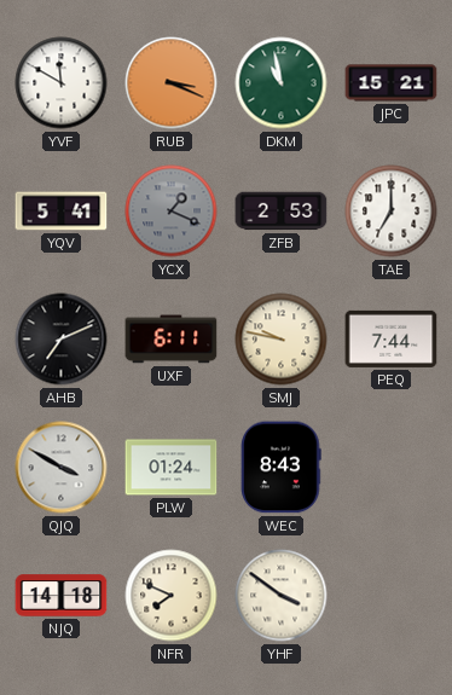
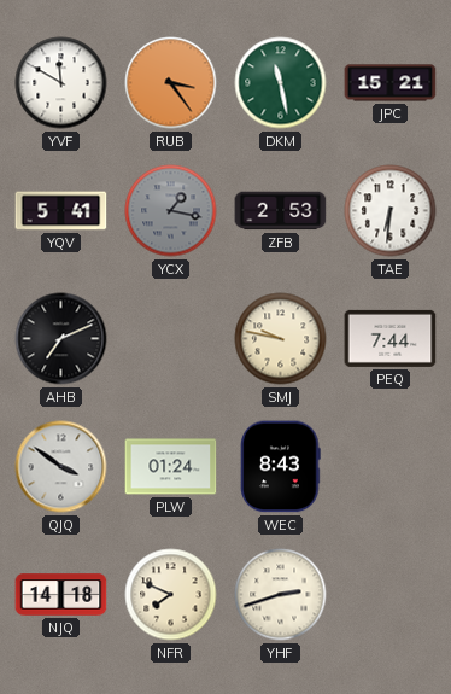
RUB: 3:19 -> 3:24
DKM: 10:58 -> 11:28
YCX: 1:19 -> 1:17
TAE: 7:00 -> 6:31
UXF: 6:11 -> none
QJQ: 3:50 -> 3:51
YHF: 3:51 -> 2:42
